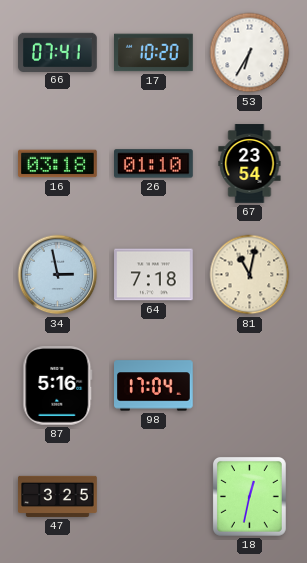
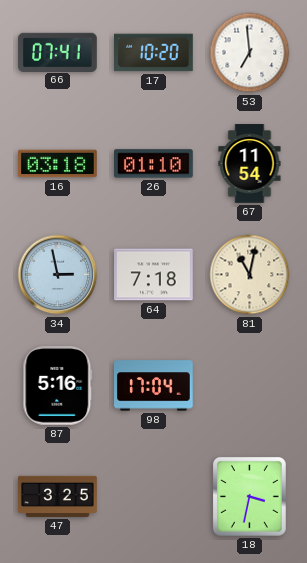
53: 6:35 -> 6:59
67: 23:54 -> 11:54
18: 12:32 -> 3:32
